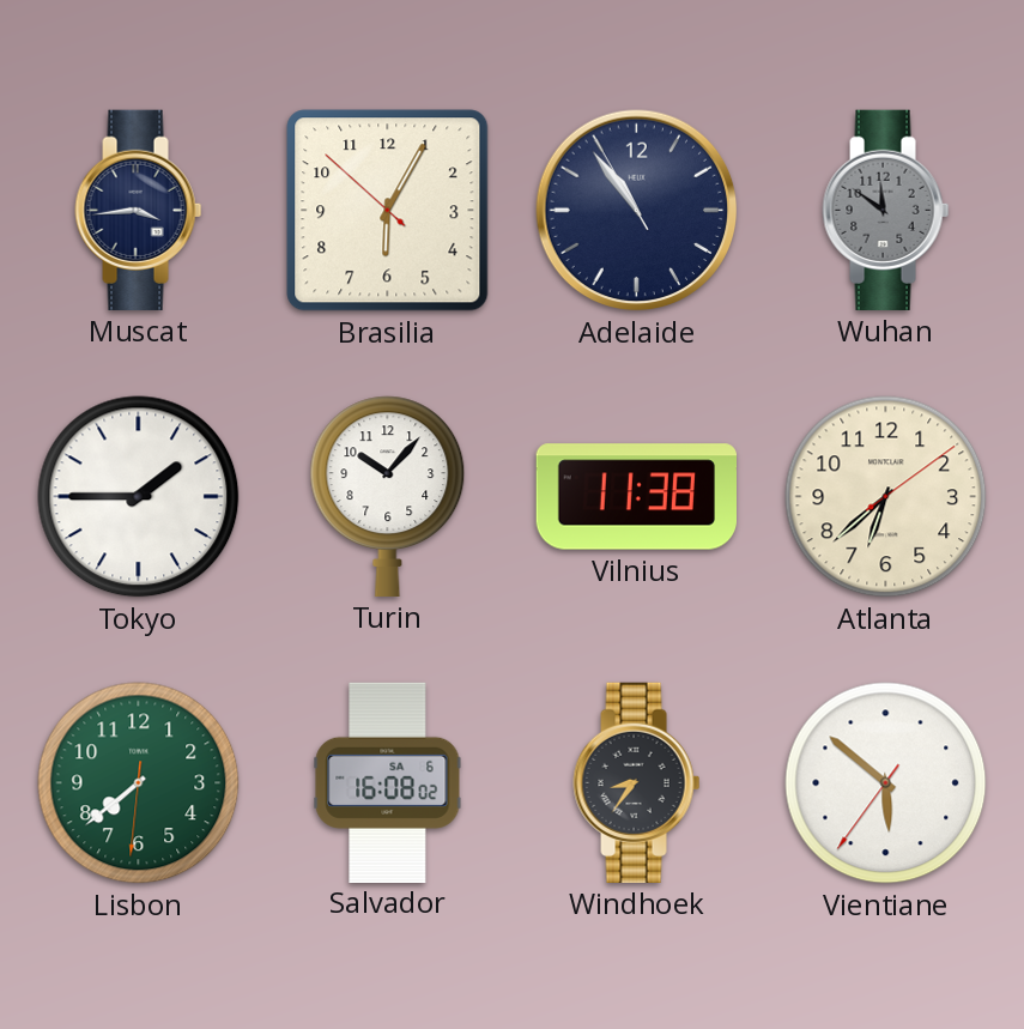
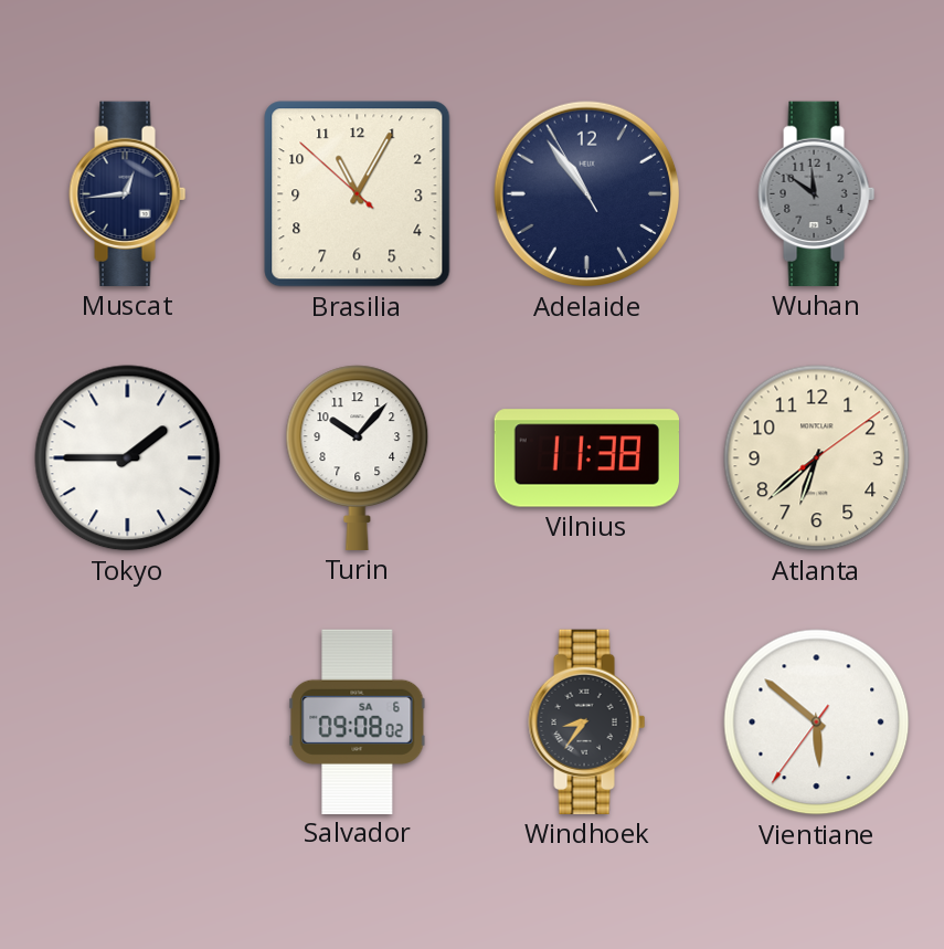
Muscat: 3:44 -> 12:44
Brasilia: 6:04 -> 11:04
Lisbon: 7:38 -> none
Salvador: 16:08 -> 09:08
